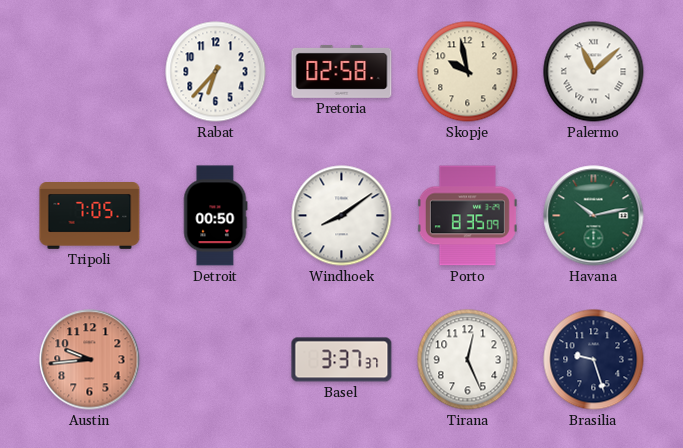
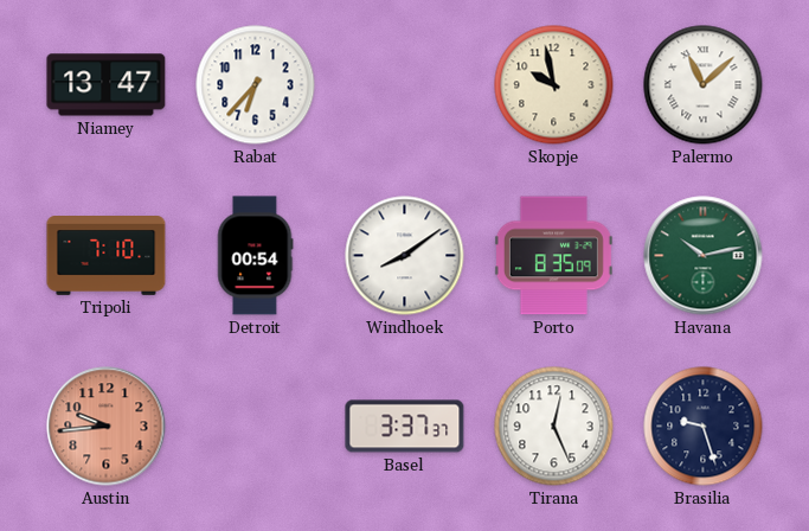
Niamey: none -> 13:47
Pretoria: 02:58 -> none
Tripoli: 7:05 -> 7:10
Detroit: 00:50 -> 00:54
